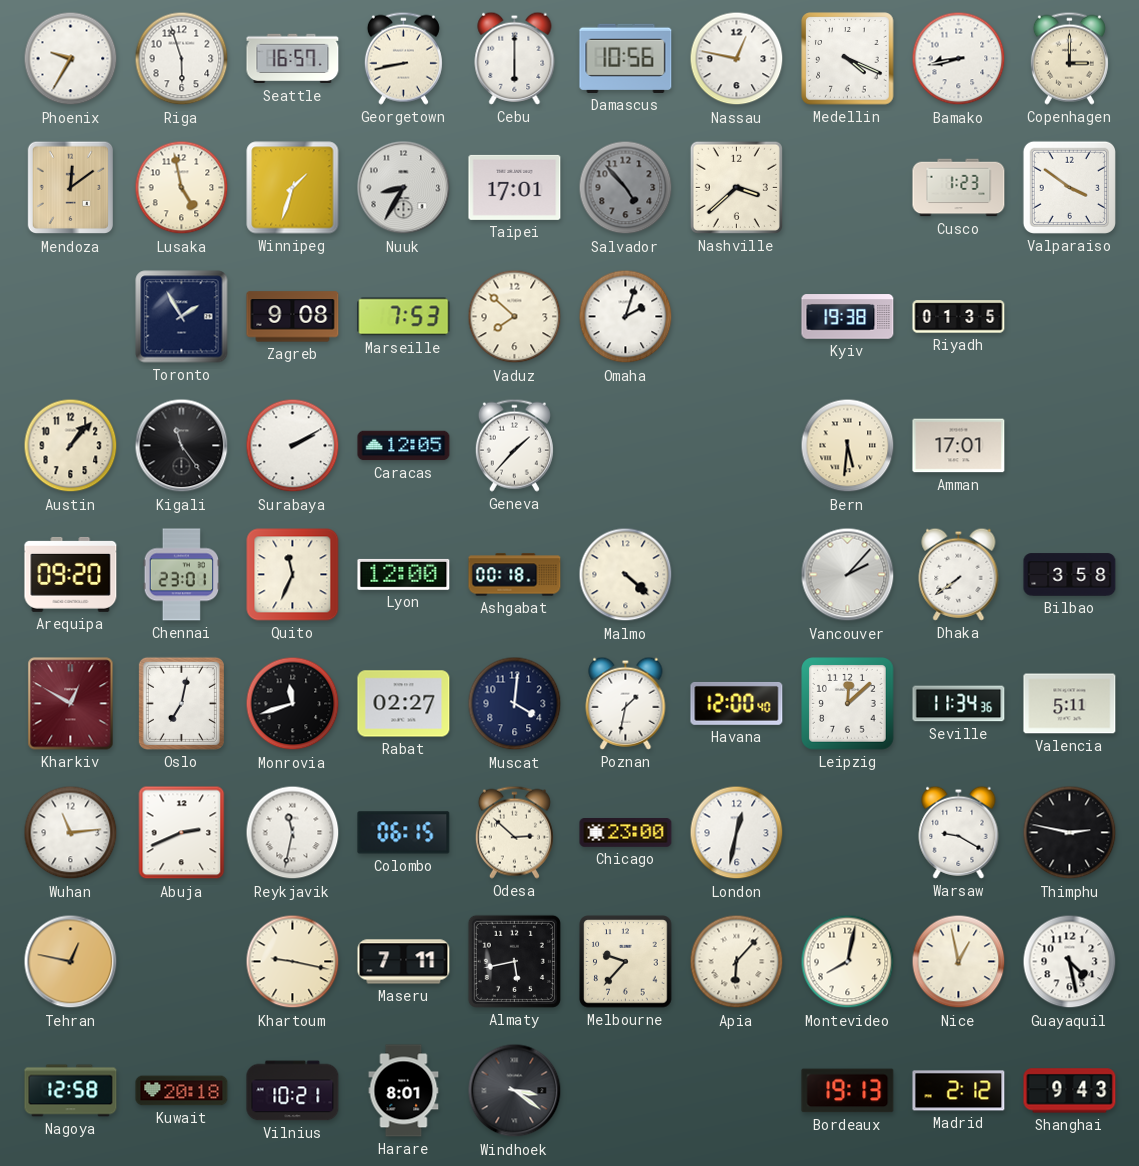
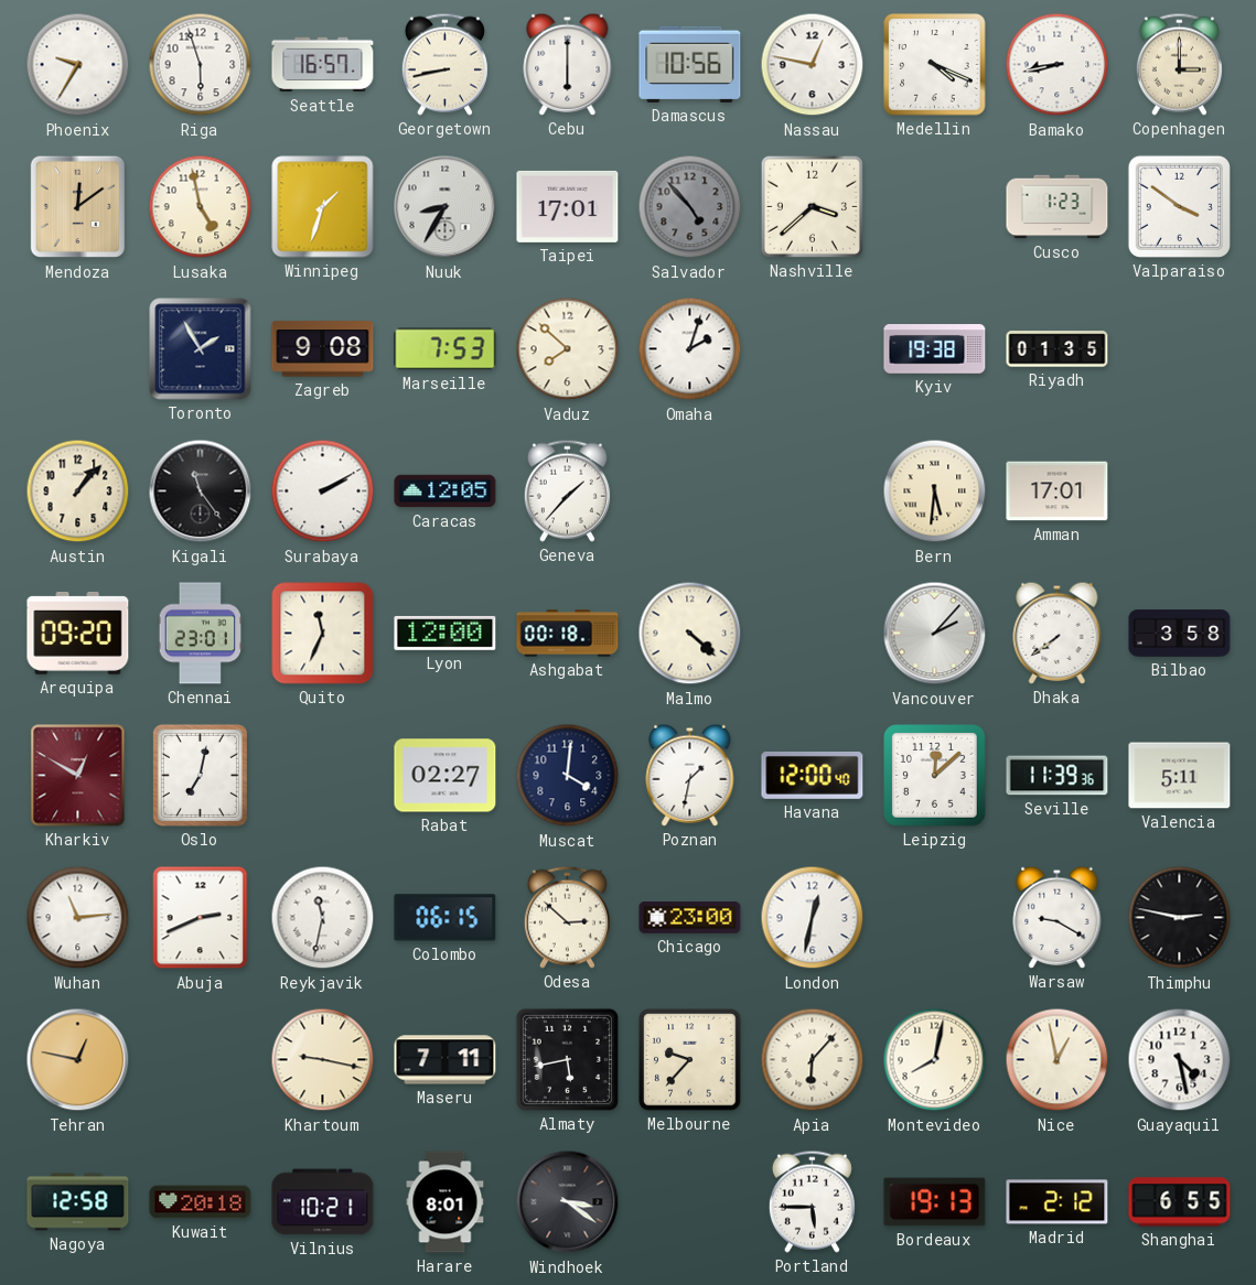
Monrovia: 11:42 -> none
Seville: 11:34 -> 11:39
Portland: none -> 5:45
Shanghai: 9:43 -> 6:55
